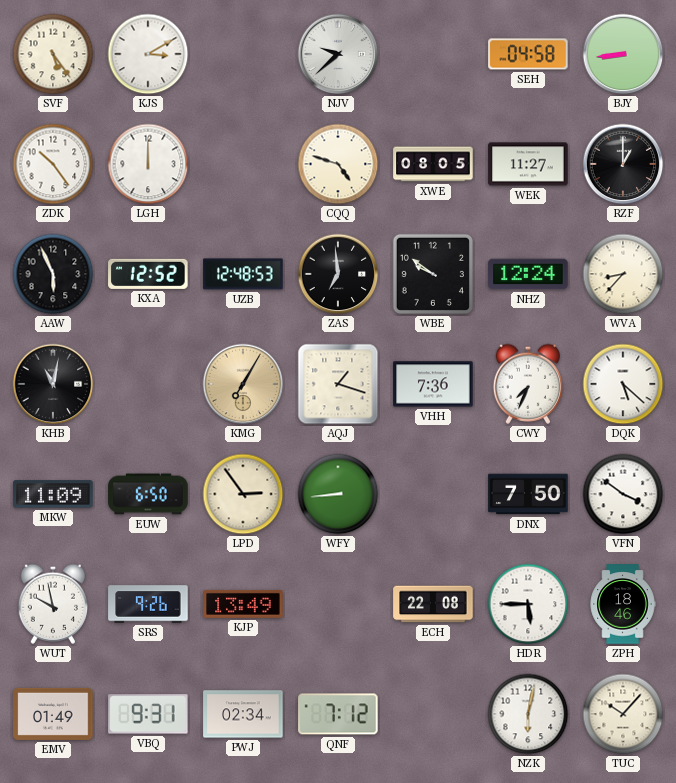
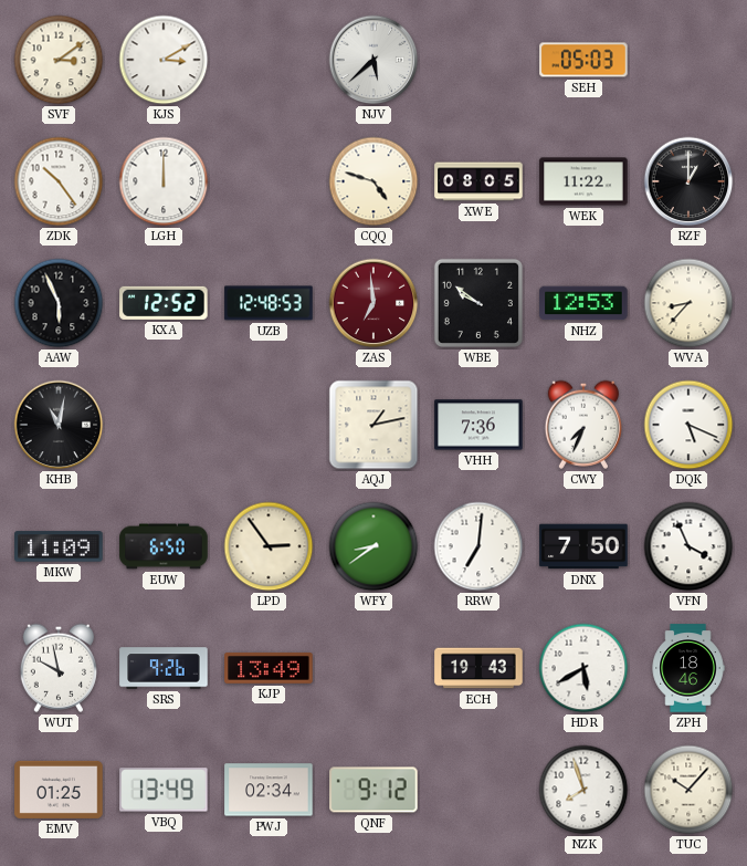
SVF: 5:24 -> 3:09
NJV: 9:38 -> 5:38
SEH: 04:58 -> 05:03
BJY: 8:44 -> none
WEK: 11:27 -> 11:22
ZAS dial: black -> burgundy
NHZ: 12:24 -> 12:53
KMG: 7:05 -> none
AQJ: 1:18 -> 1:13
DQK: 5:22 -> 5:19
WFY: 8:44 -> 8:39
RRW: none -> 7:01
VFN: 3:51 -> 3:56
ECH: 22:08 -> 19:43
HDR: 5:45 -> 5:40
EMV: 01:49 -> 01:25
VBQ: 9:31 -> 13:49
QNF: 7:12 -> 9:12
NZK: 6:02 -> 7:57
